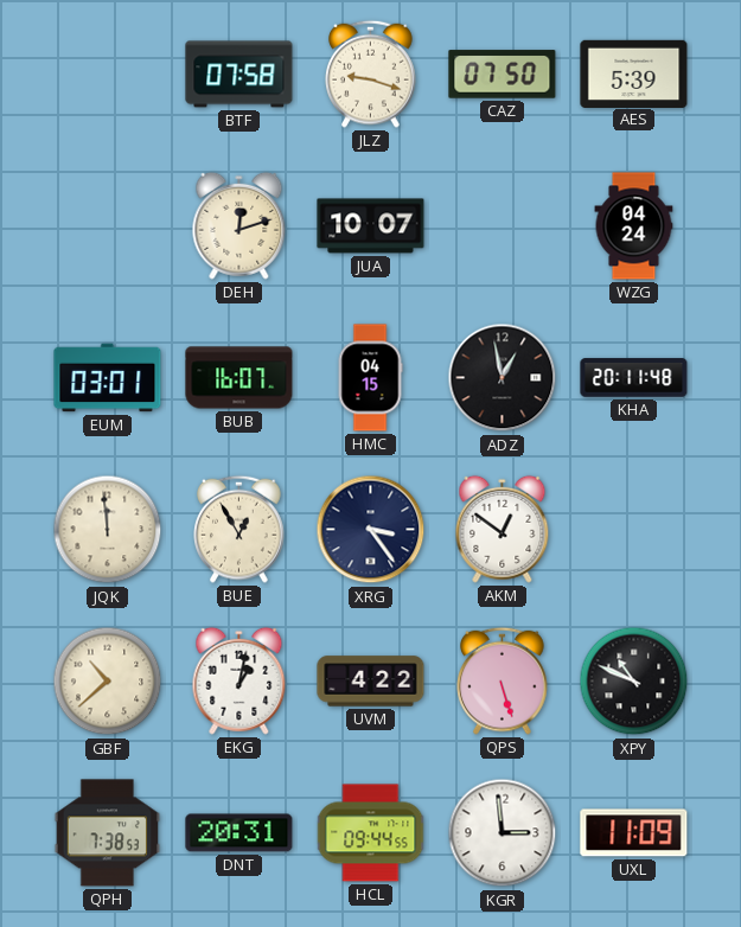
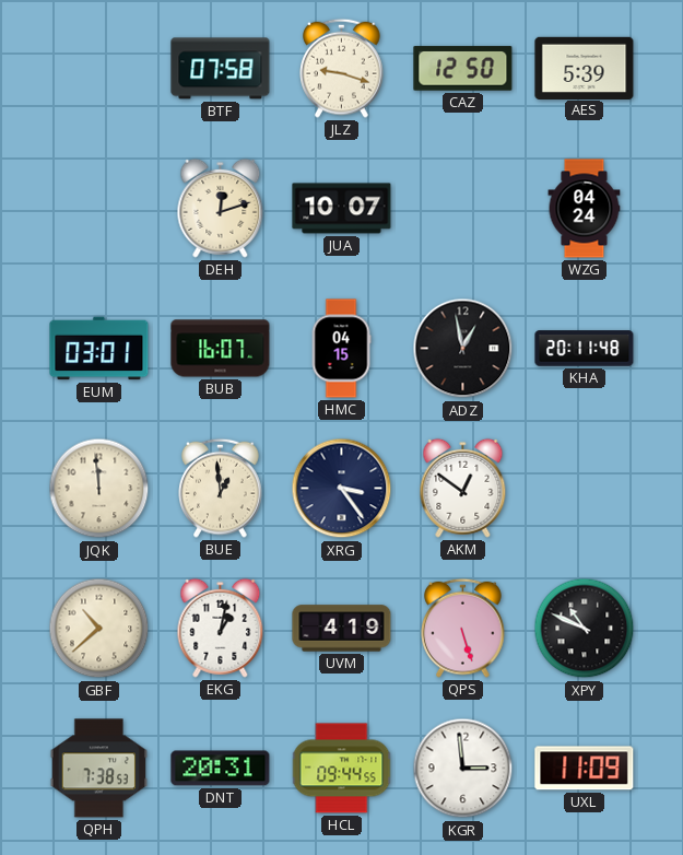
CAZ: 07:50 -> 12:50
BUE: 12:55 -> 12:59
UVM: 4:22 -> 4:19
